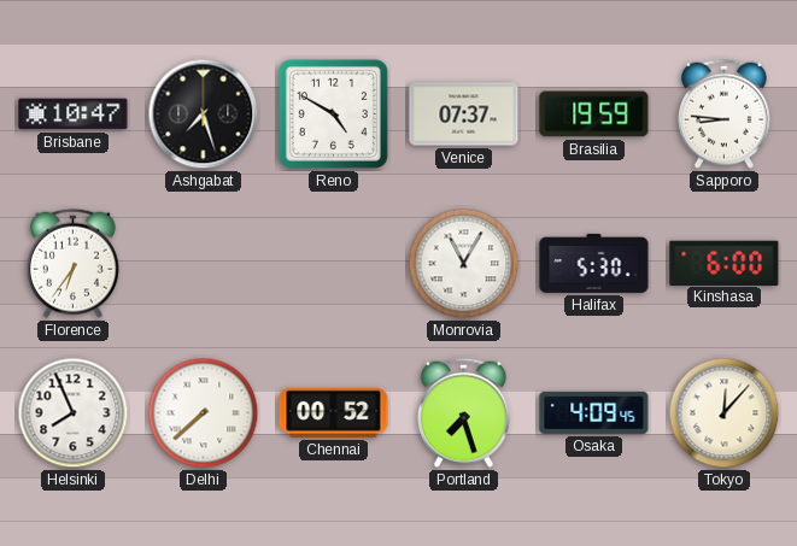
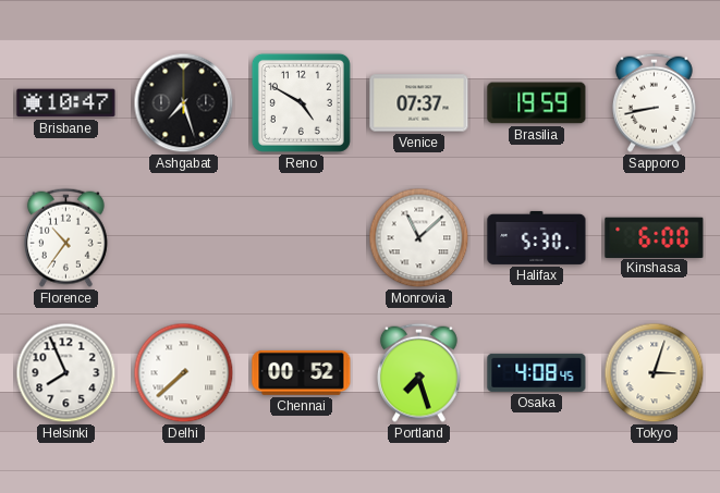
Sapporo: 8:46 -> 8:43
Florence: 6:36 -> 10:36
Monrovia: 11:05 -> 11:08
Osaka: 4:09 -> 4:08
Tokyo: 12:07 -> 3:03
